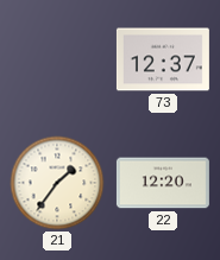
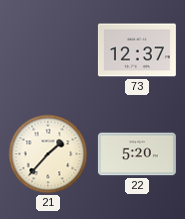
21: 1:36 -> 1:37
22: 12:20 -> 5:20
